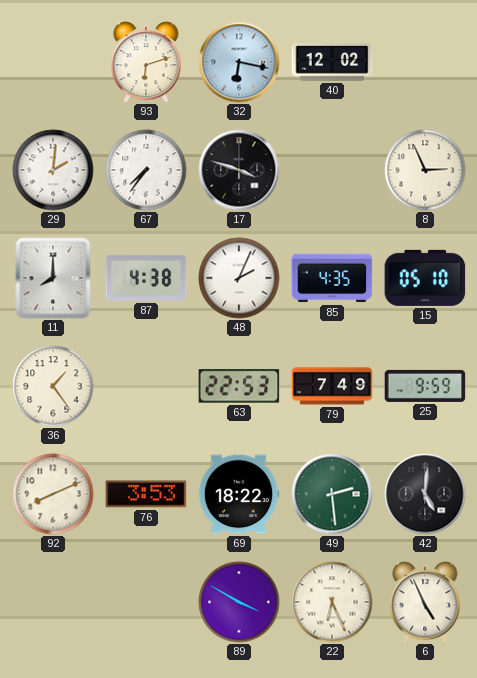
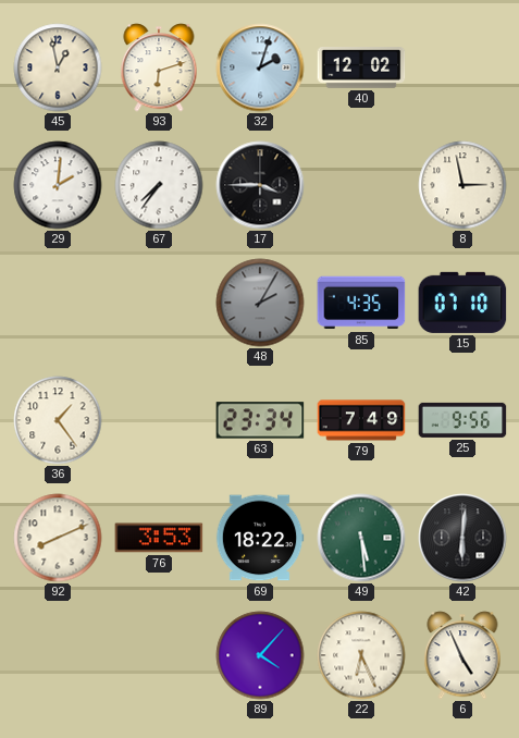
45: none -> 12:58
32: 6:17 -> 2:03
17: 3:48 -> 3:45
8: 2:56 -> 2:58
11: 8:00 -> none
87: 4:38 -> none
48: 2:04 -> 2:05
48 dial: white -> grey
15: 05:10 -> 07:10
63: 22:53 -> 23:34
25: 9:59 -> 9:56
49: 2:29 -> 5:29
42: 5:01 -> 6:01
89: 3:50 -> 4:07
